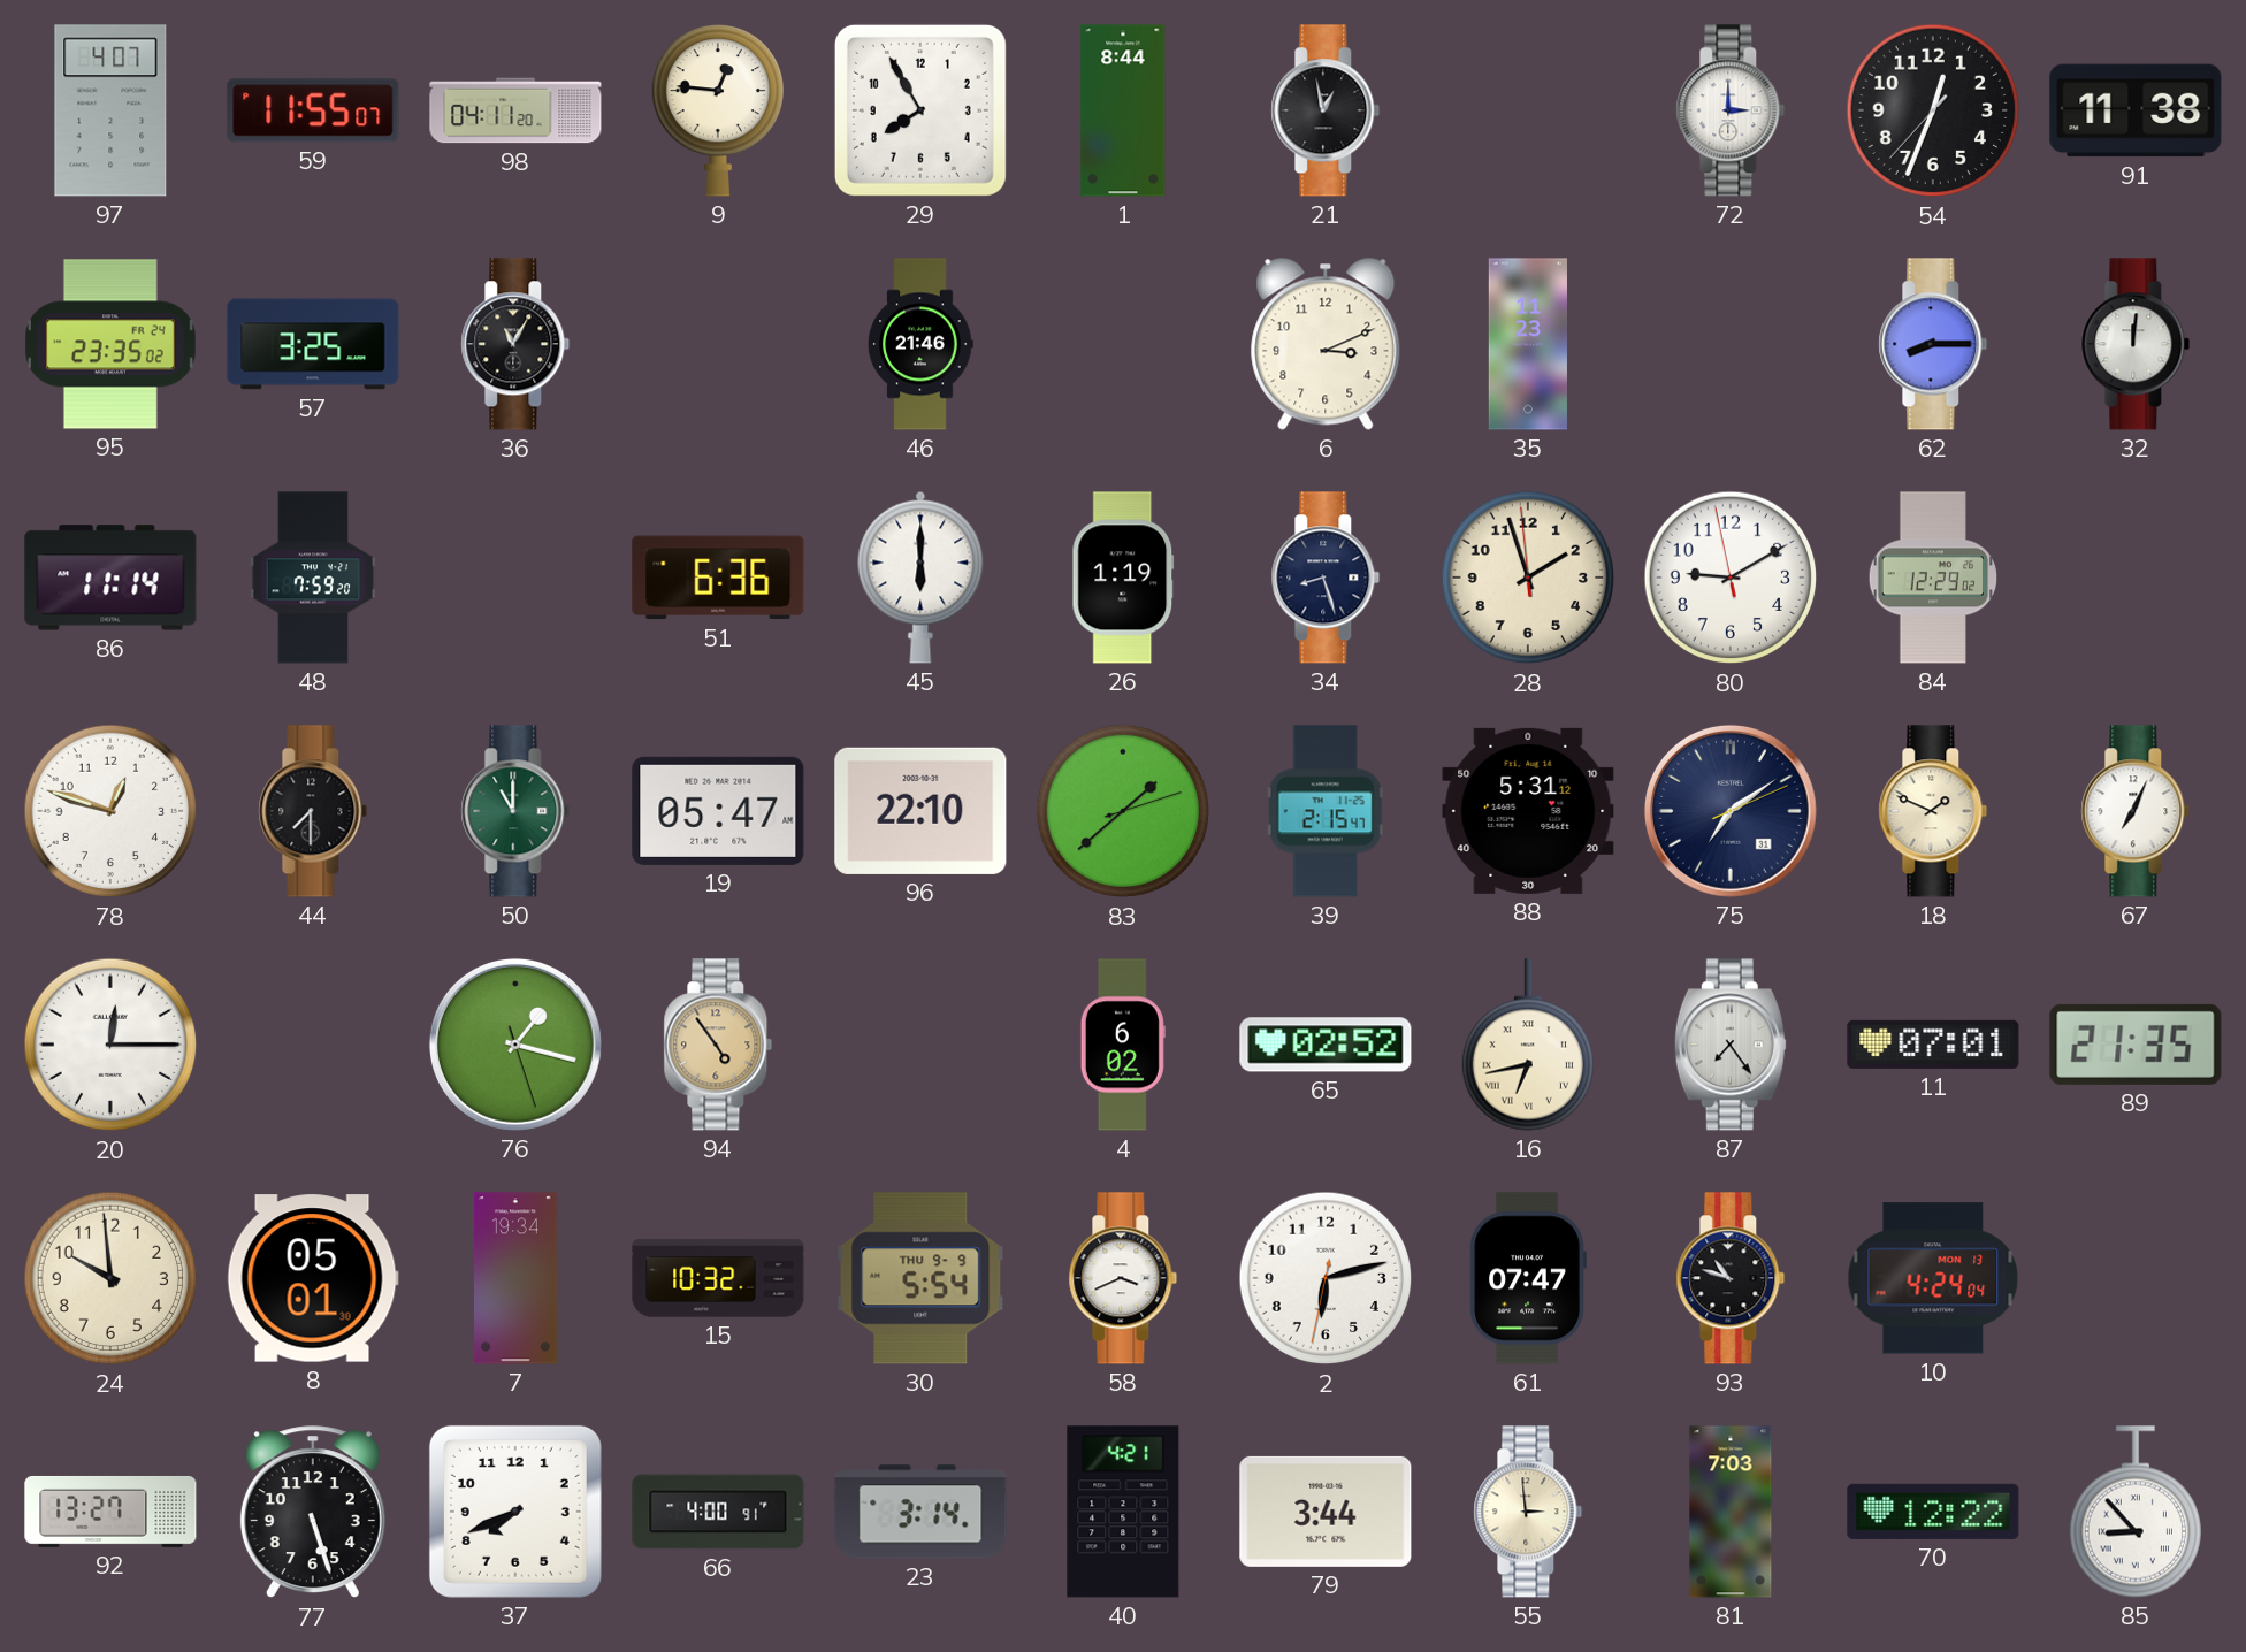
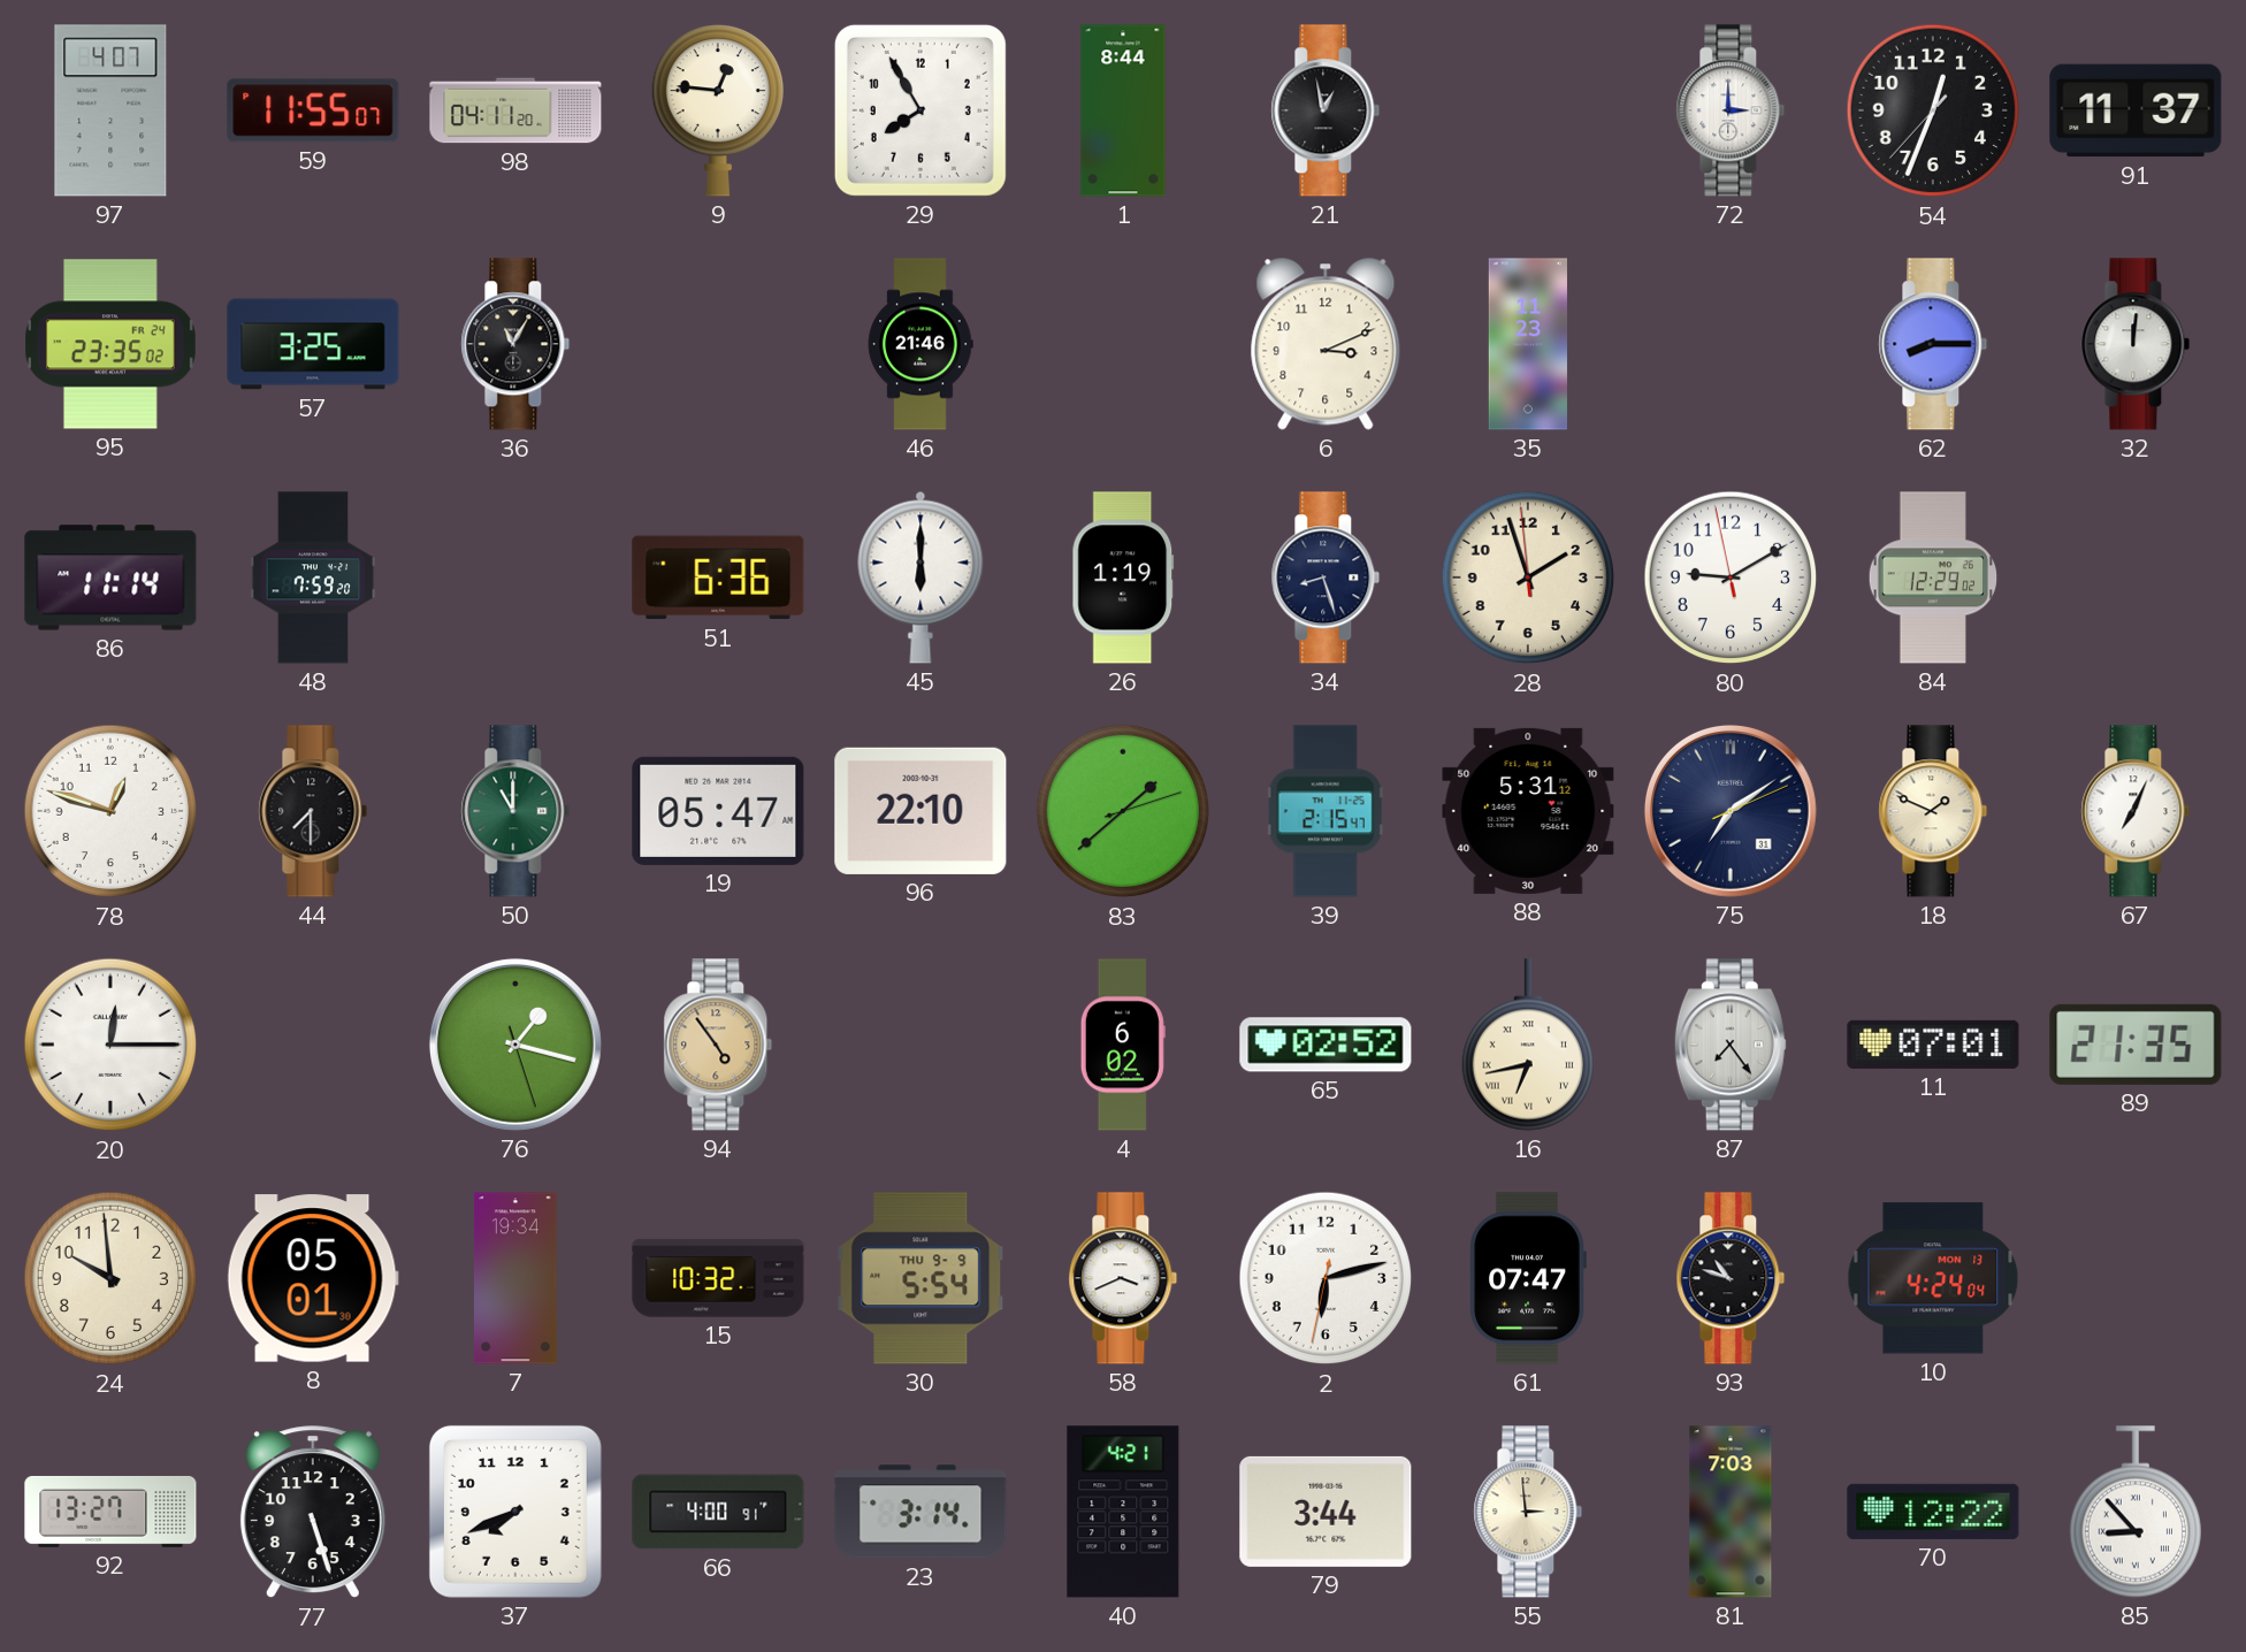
91: 11:38 -> 11:37
